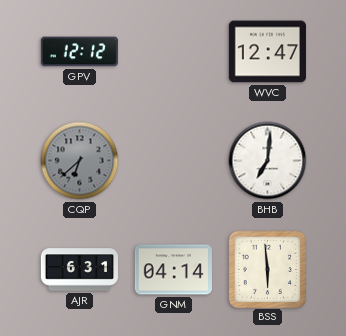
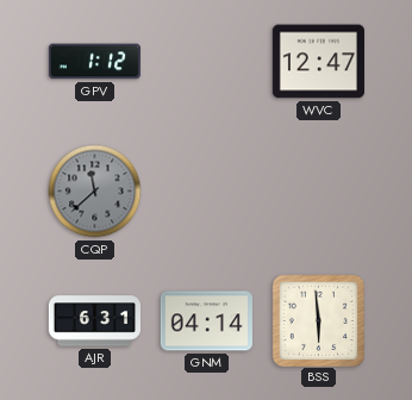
GPV: 12:12 -> 1:12
CQP: 6:38 -> 11:38
BHB: 7:01 -> none
